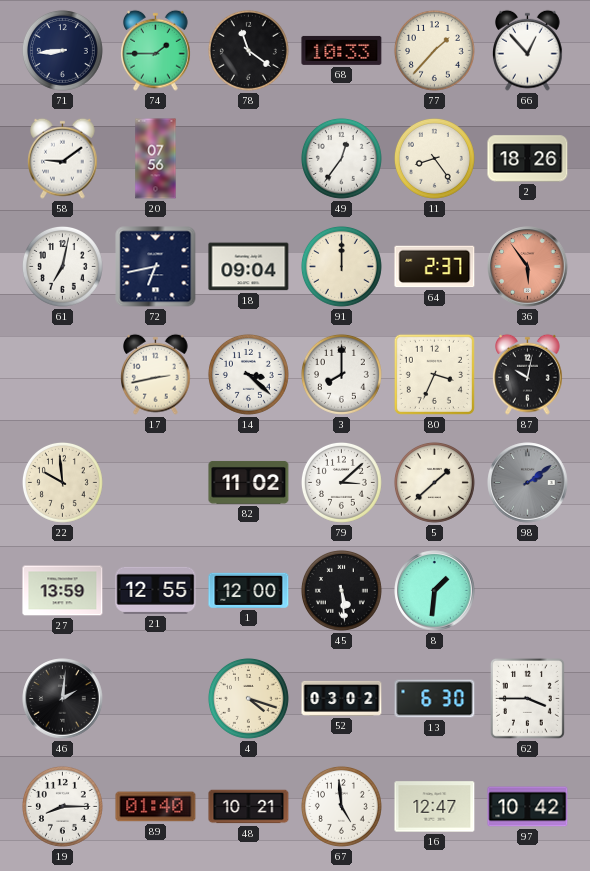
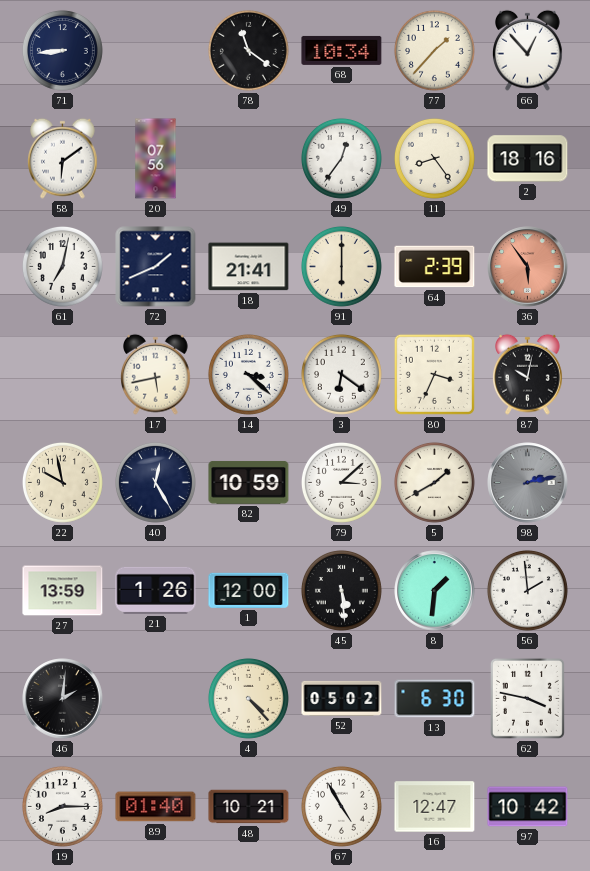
74: 1:45 -> none
68: 10:33 -> 10:34
58: 9:09 -> 6:09
2: 18:26 -> 18:16
72: 6:43 -> 1:41
18: 09:04 -> 21:41
91: 12:00 -> 6:00
64: 2:37 -> 2:39
17: 2:43 -> 5:43
3: 8:00 -> 6:21
22: 9:59 -> 9:58
40: none -> 12:25
82: 11:02 -> 10:59
5: 1:38 -> 1:40
98: 2:09 -> 2:13
21: 12:55 -> 1:26
56: none -> 1:59
4: 4:18 -> 4:23
52: 03:02 -> 05:02
62: 3:45 -> 3:47
67: 4:59 -> 4:55
